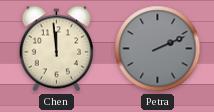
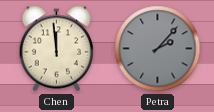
Petra: 2:11 -> 2:07
